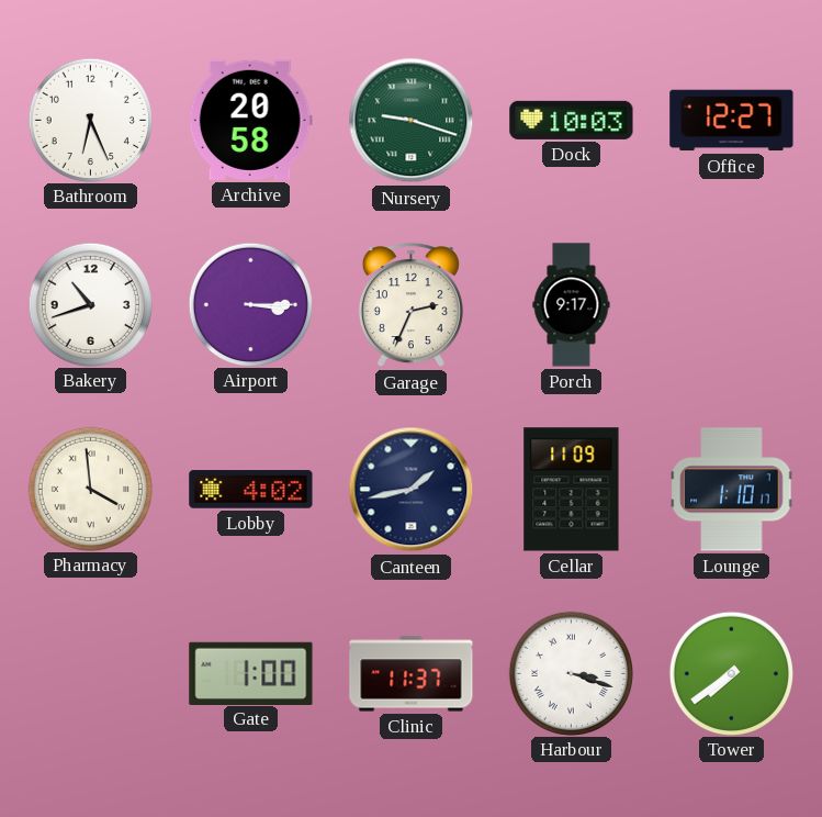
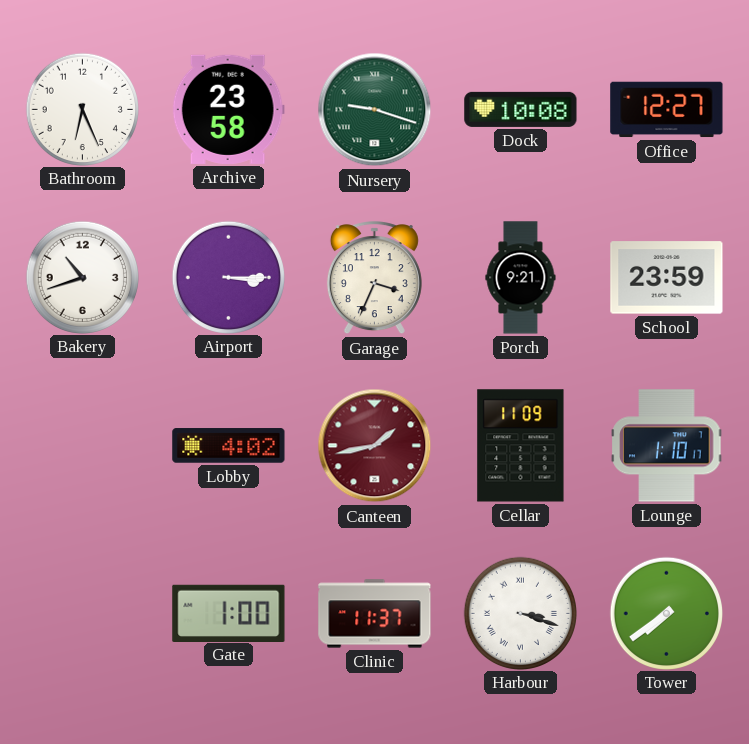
Archive: 20:58 -> 23:58
Dock: 10:03 -> 10:08
Garage: 2:34 -> 3:34
Porch: 9:17 -> 9:21
School: none -> 23:59
Pharmacy: 3:59 -> none
Canteen dial: navy -> burgundy
